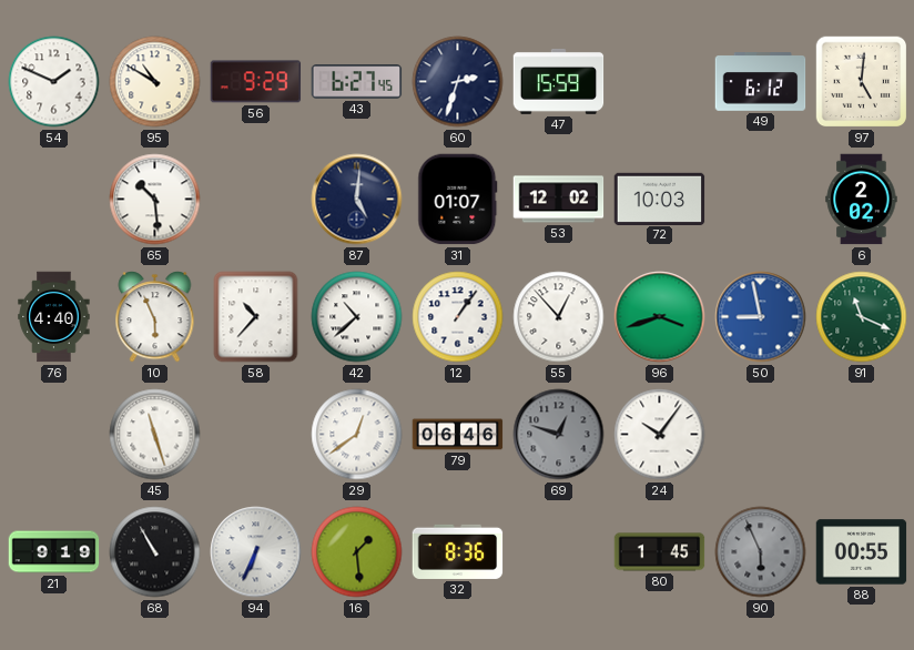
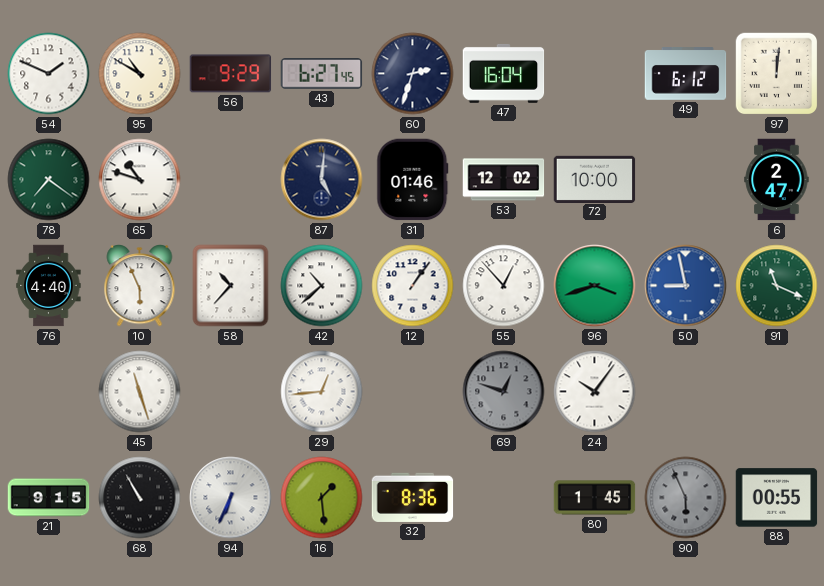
47: 15:59 -> 16:04
97: 5:01 -> 12:01
78: none -> 7:21
65: 10:29 -> 10:48
31: 01:07 -> 01:46
72: 10:03 -> 10:00
6: 2:02 -> 2:47
29: 12:39 -> 12:44
79: 06:46 -> none
21: 9:19 -> 9:15
